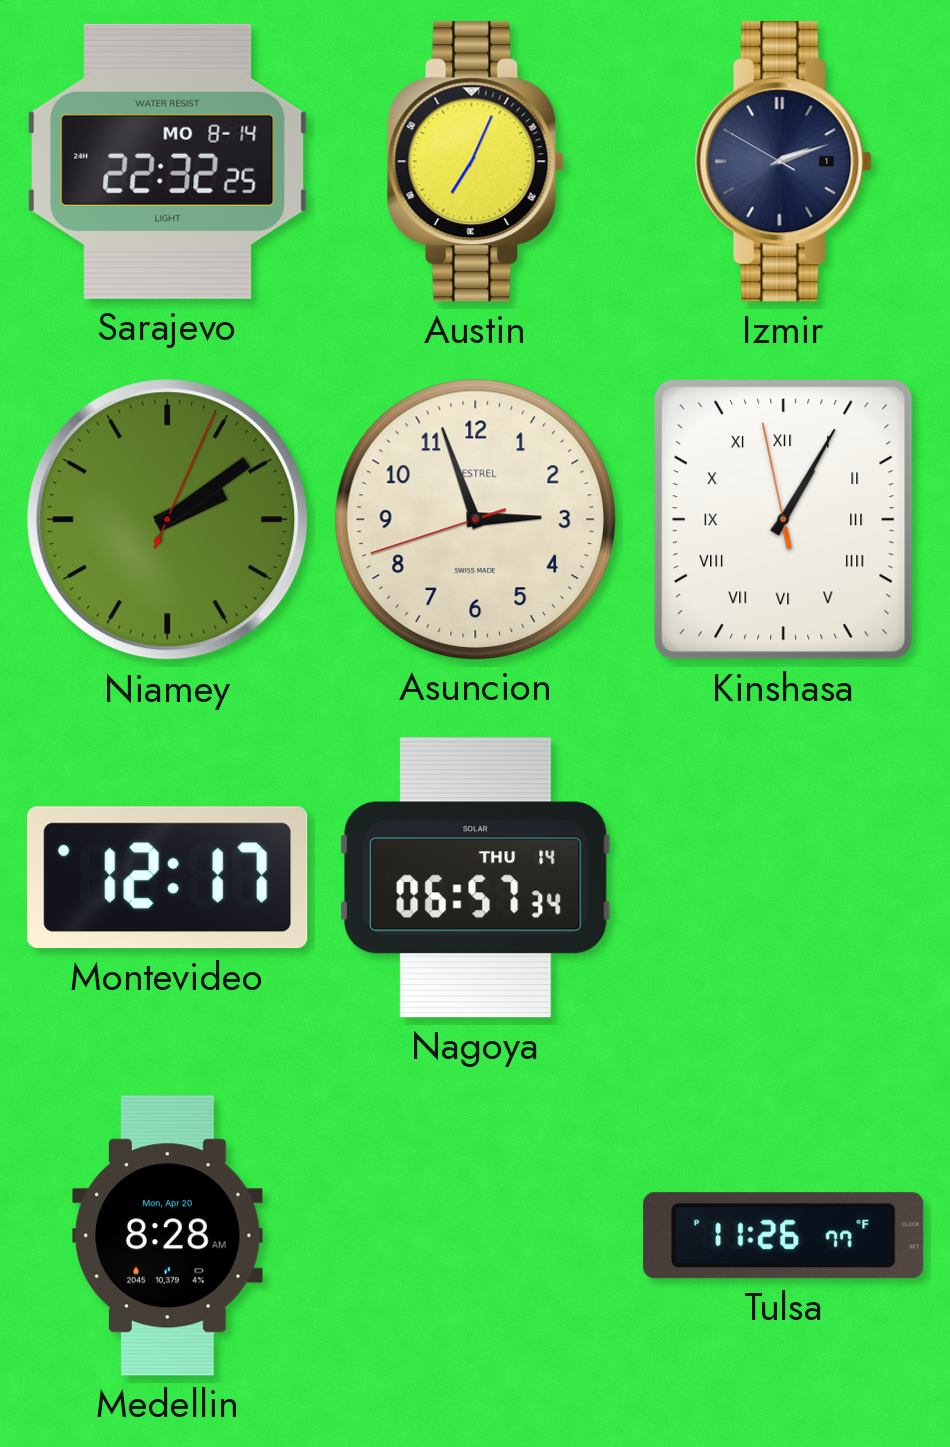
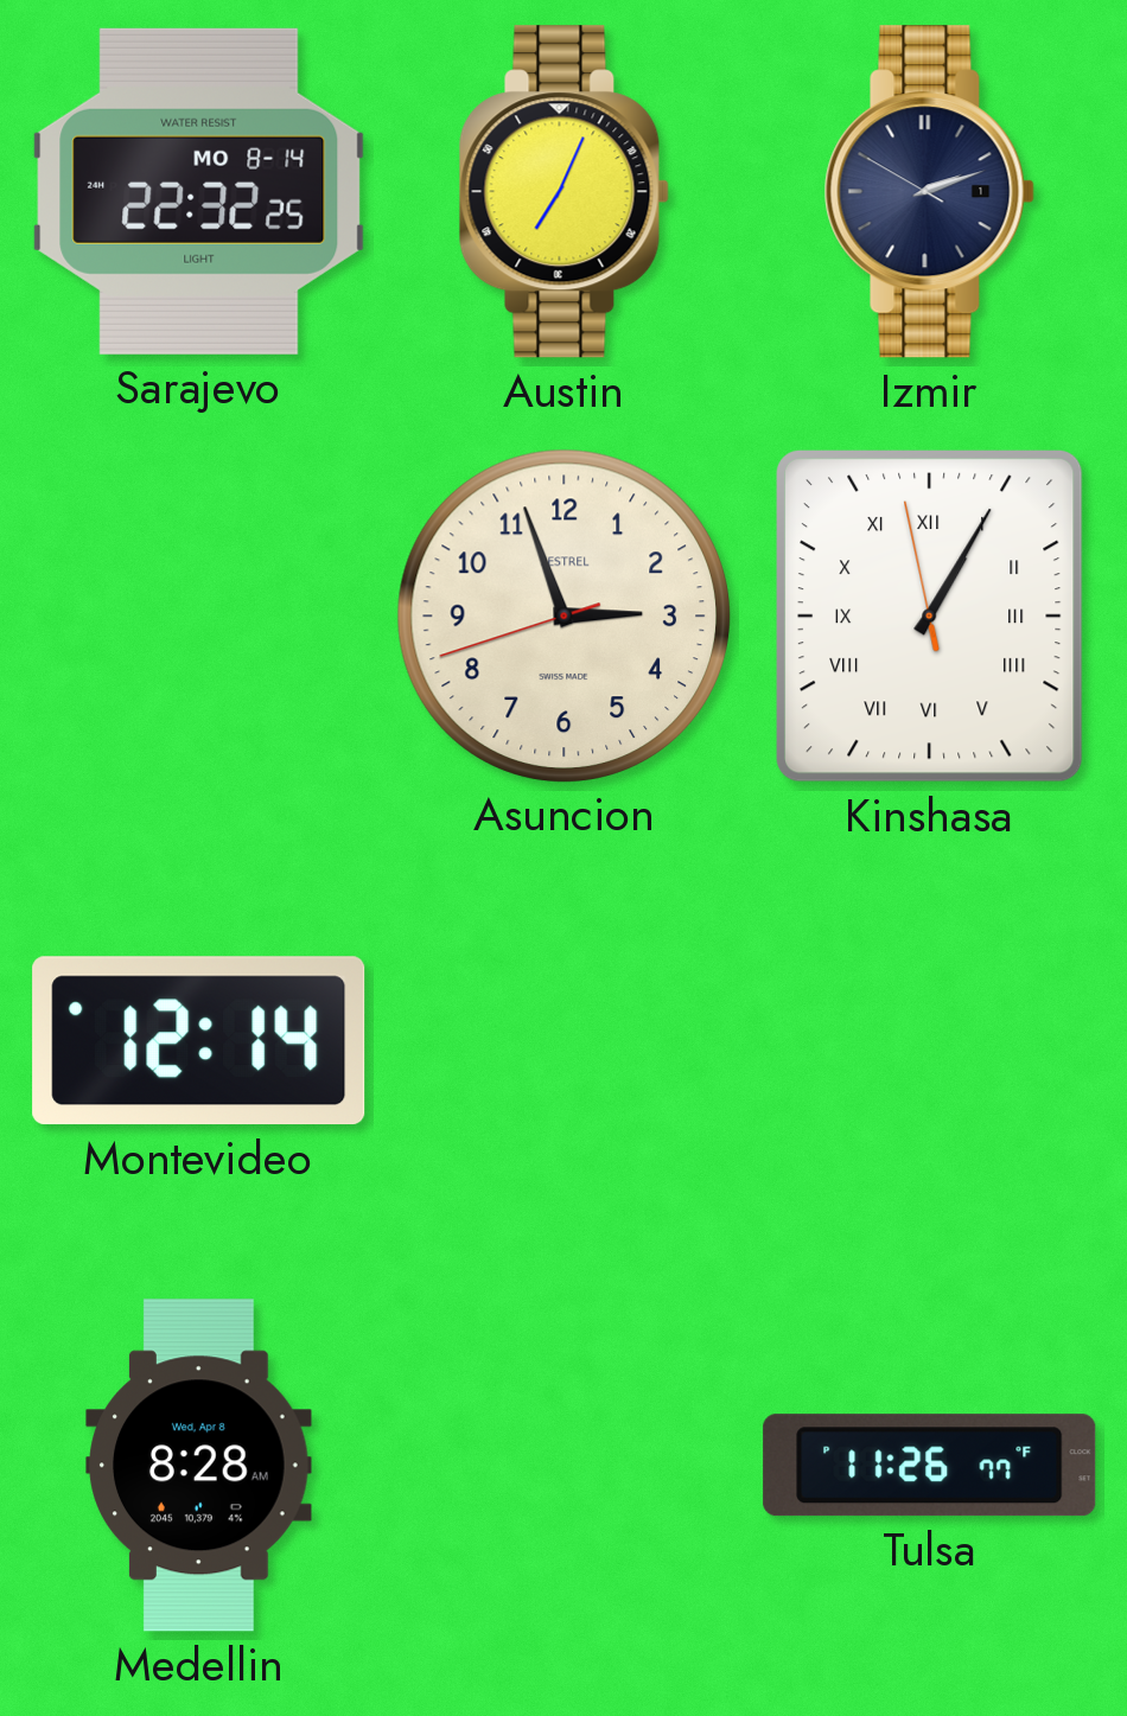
Niamey: 2:09 -> none
Montevideo: 12:17 -> 12:14
Nagoya: 06:57 -> none
Medellin date: Mon, Apr 20 -> Wed, Apr 8
